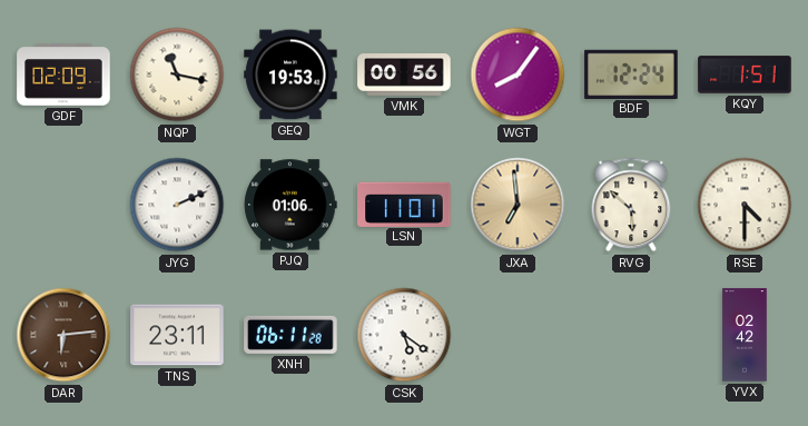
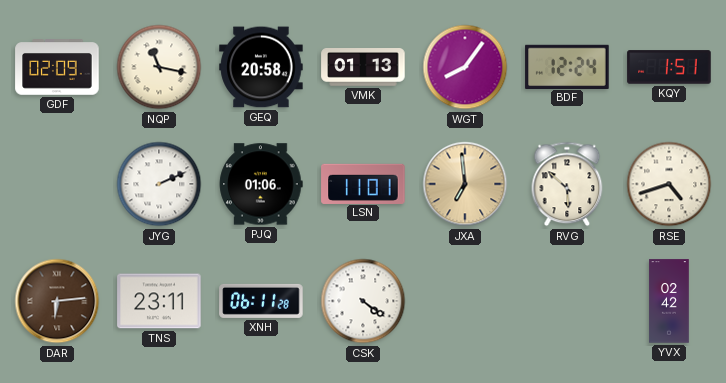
GEQ: 19:53 -> 20:58
VMK: 00:56 -> 01:13
RSE: 4:30 -> 4:42
CSK: 5:21 -> 4:21
